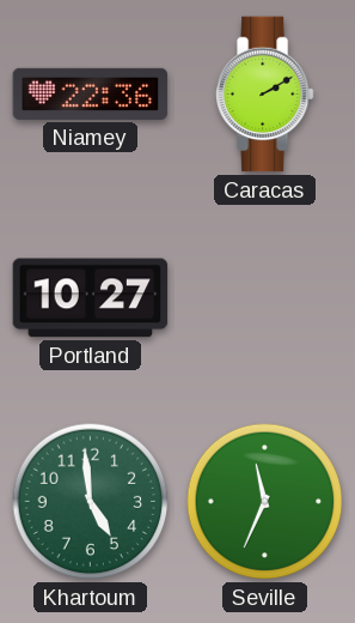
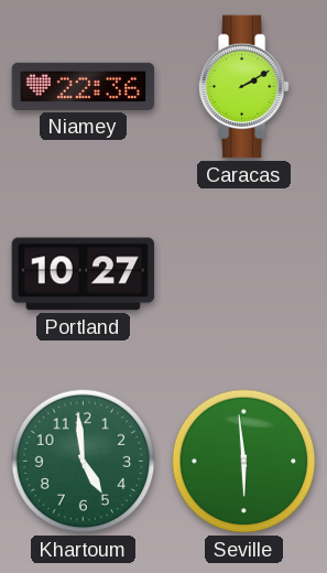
Seville: 11:34 -> 5:59
